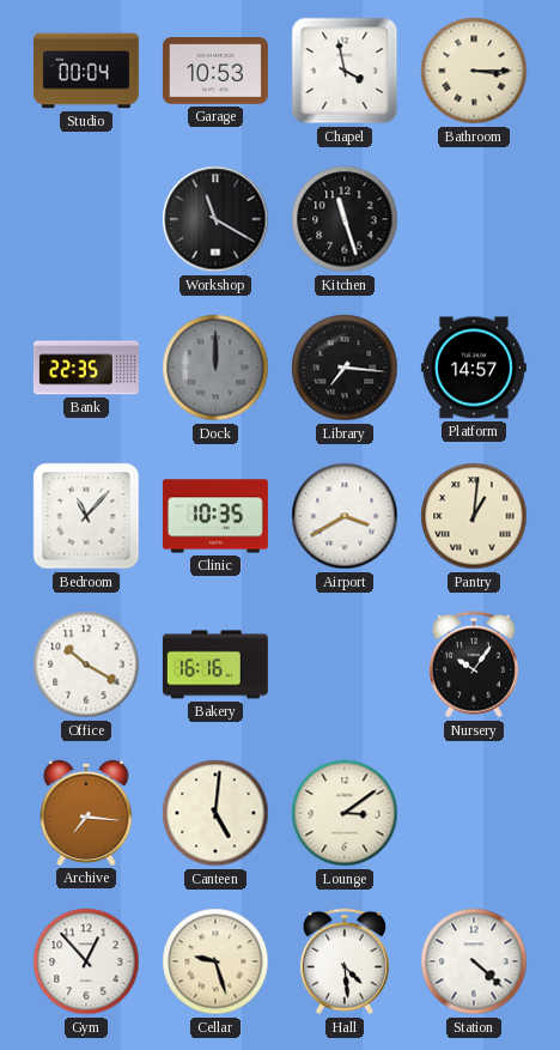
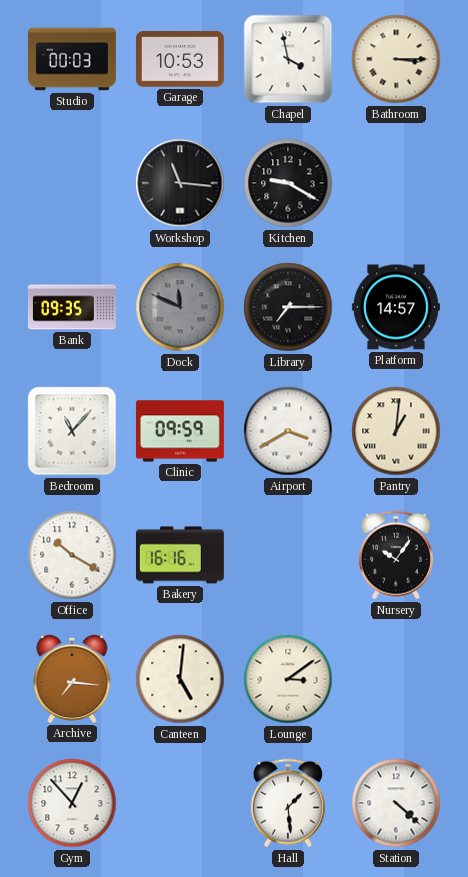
Studio: 00:04 -> 00:03
Workshop: 11:20 -> 11:16
Kitchen: 11:27 -> 9:20
Bank: 22:35 -> 09:35
Dock: 12:00 -> 11:49
Library: 7:16 -> 7:15
Clinic: 10:35 -> 09:59
Cellar: 9:27 -> none
Hall: 4:29 -> 1:29
